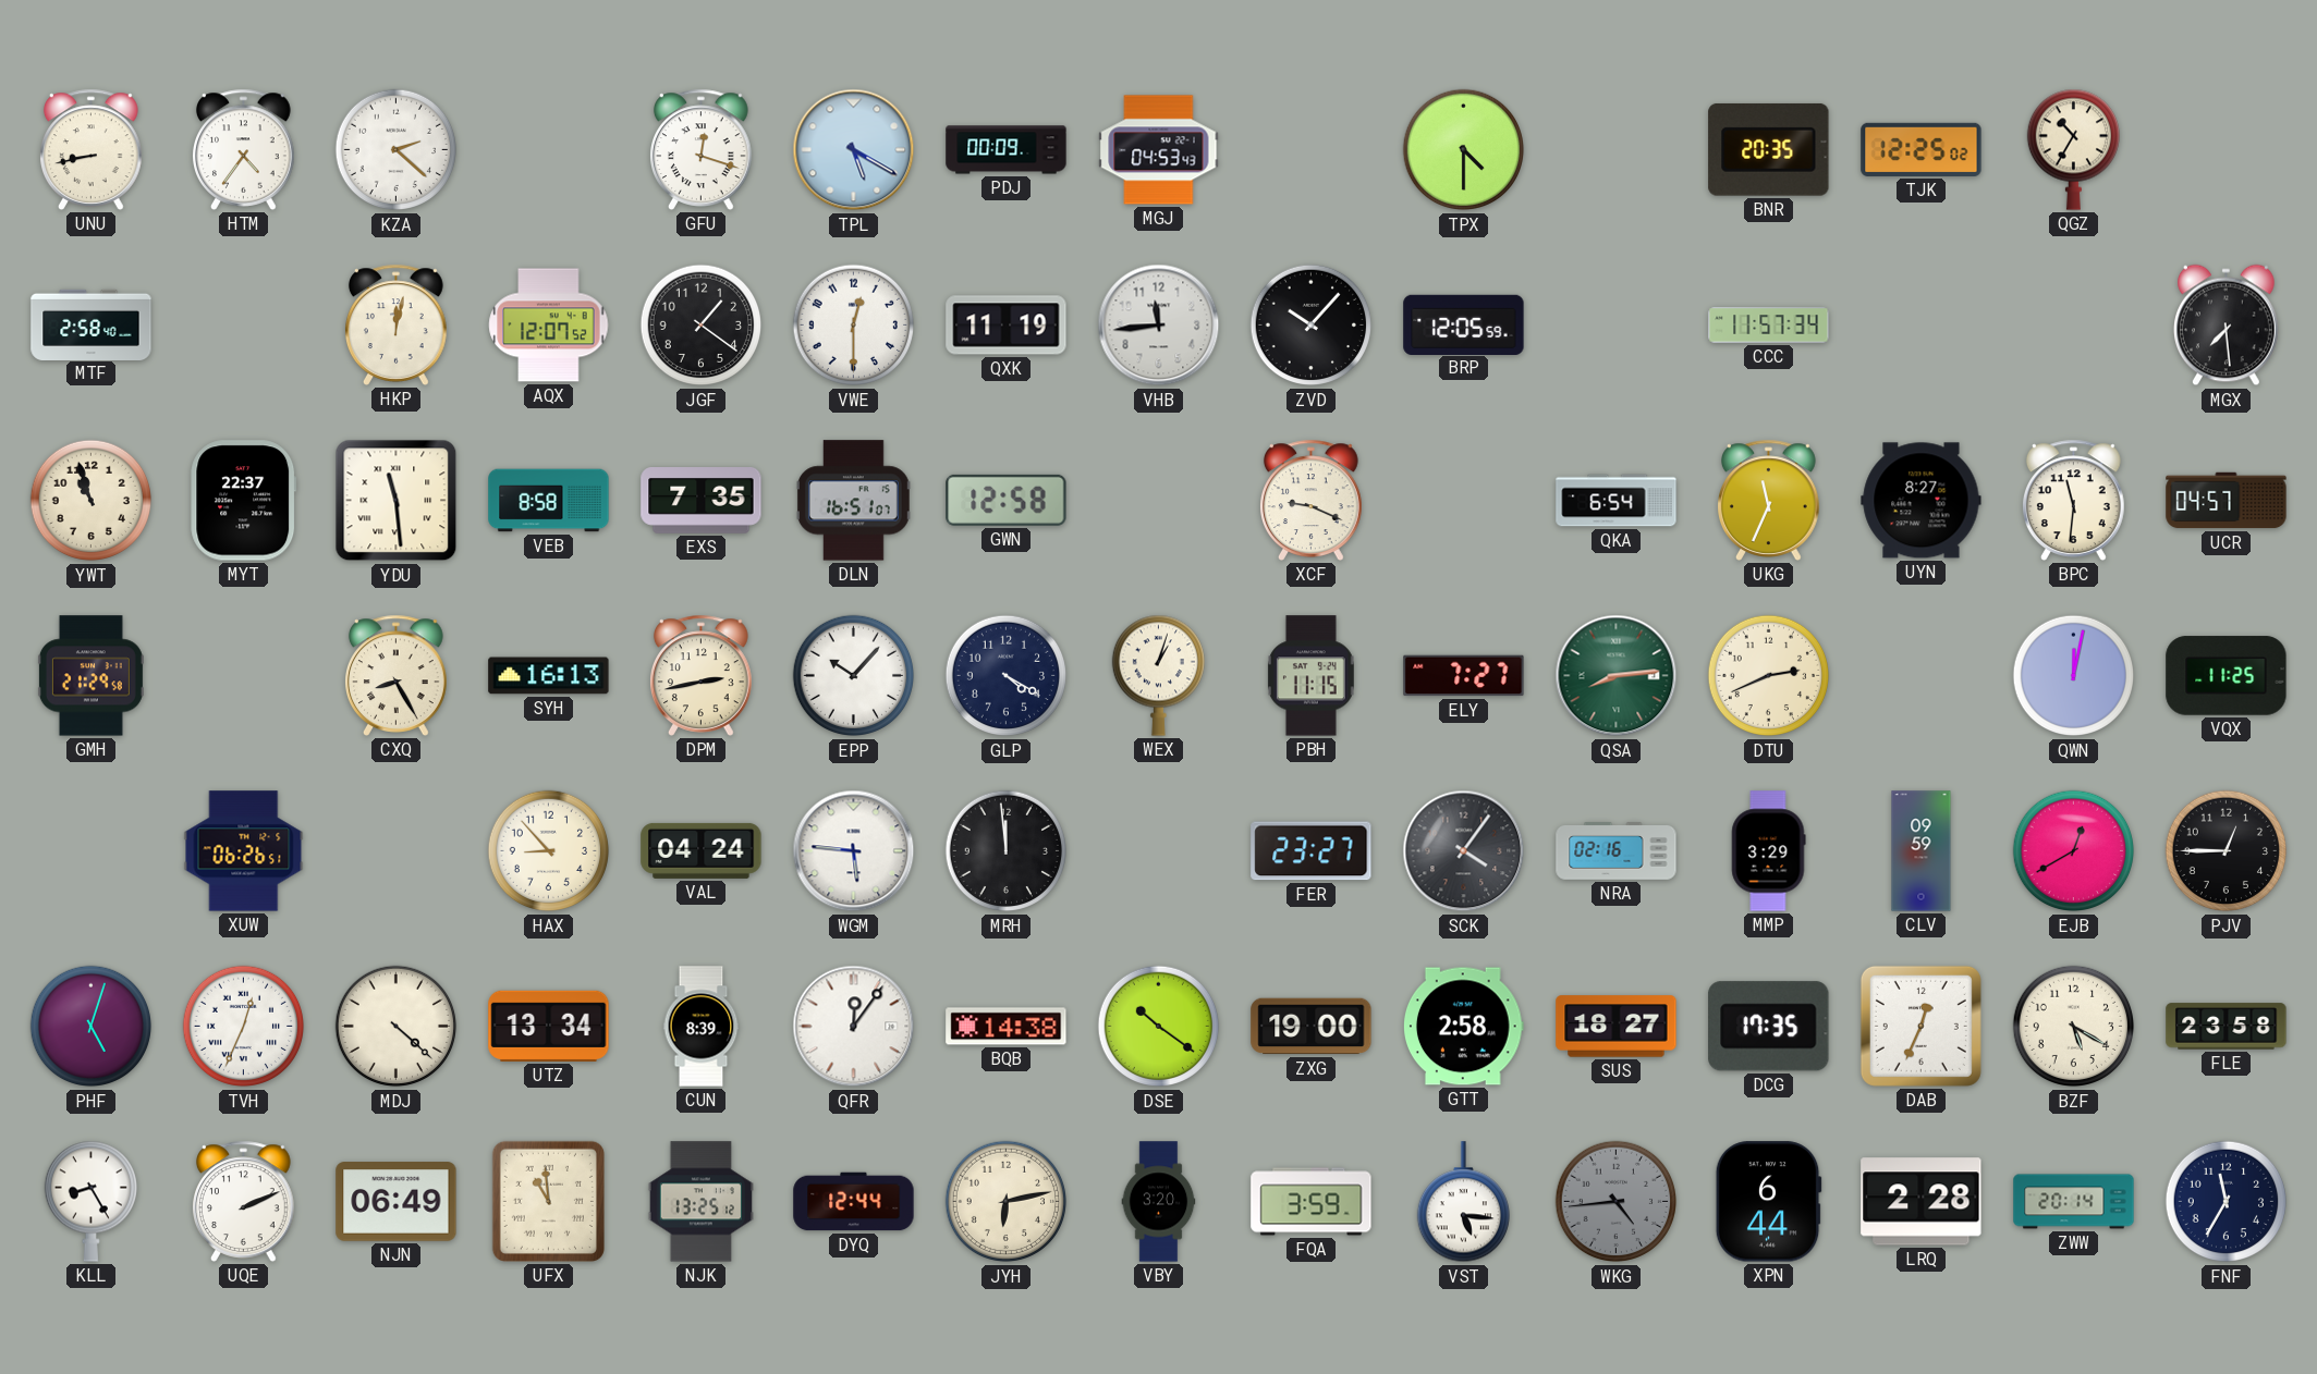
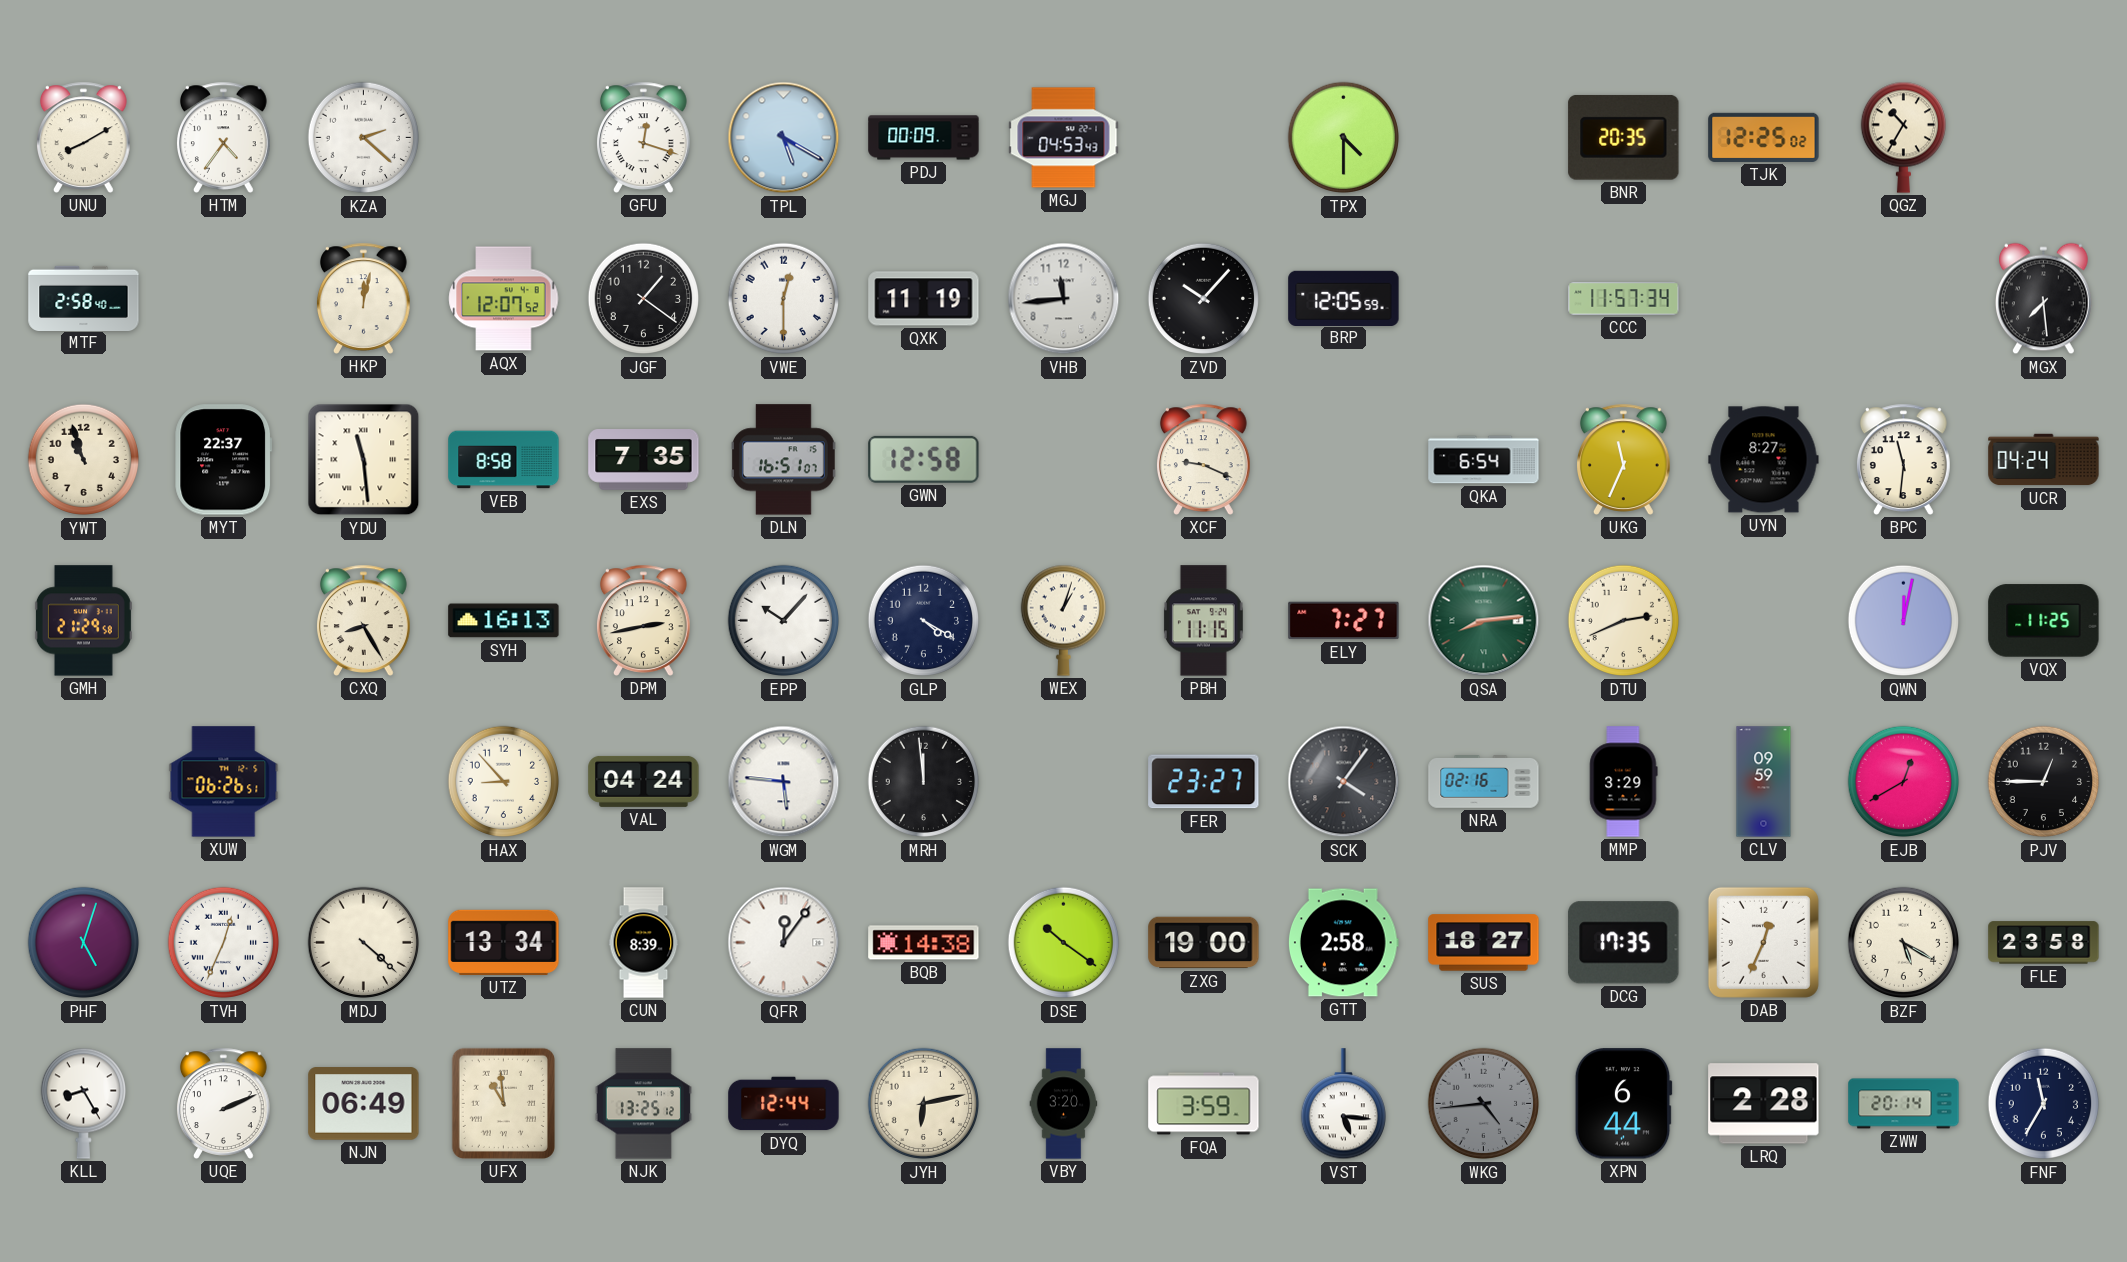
UNU: 8:43 -> 8:10
UCR: 04:57 -> 04:24
